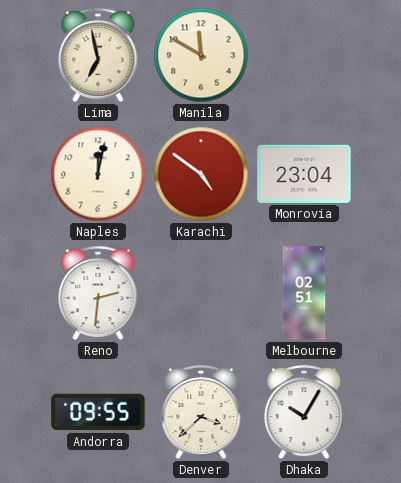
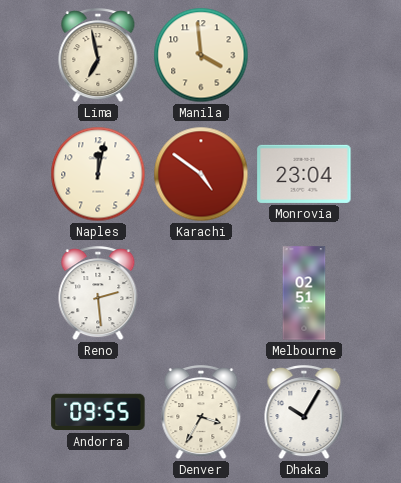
Manila: 11:50 -> 3:59
Reno: 2:31 -> 2:29
Denver: 3:38 -> 3:35
